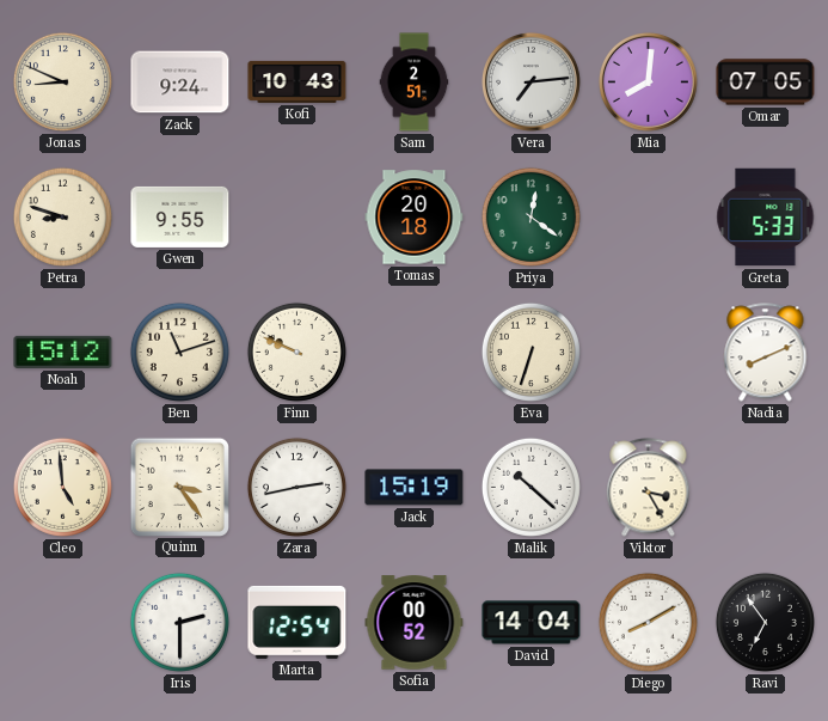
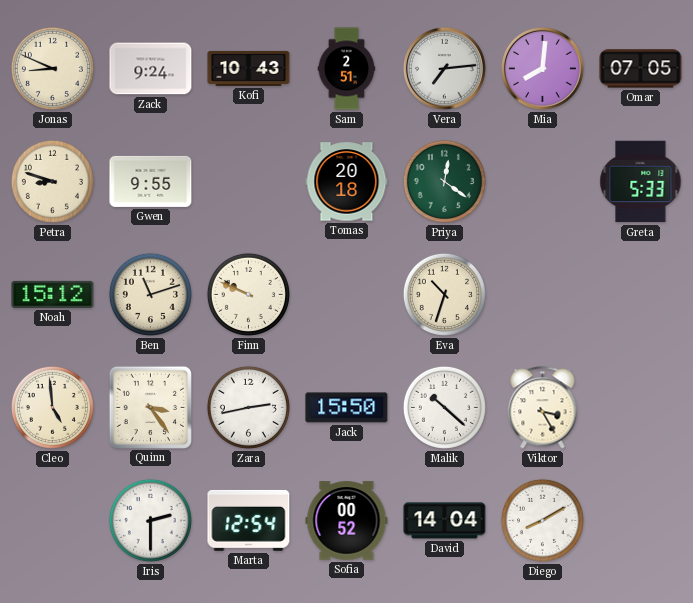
Eva: 6:33 -> 10:33
Nadia: 8:11 -> none
Jack: 15:19 -> 15:50
Ravi: 6:54 -> none
